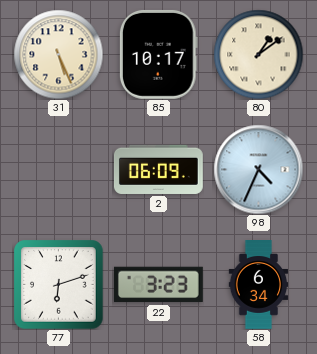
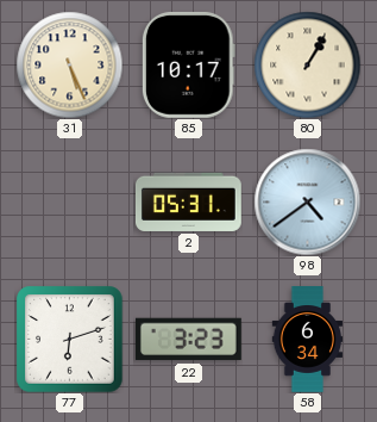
80: 1:09 -> 1:05
2: 06:09 -> 05:31
98: 4:34 -> 4:39
